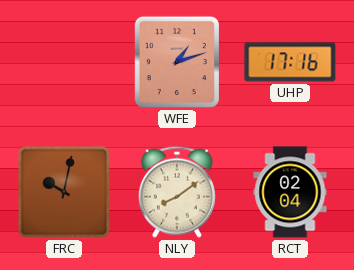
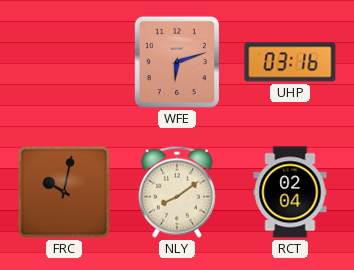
WFE: 1:12 -> 6:12
UHP: 17:16 -> 03:16
